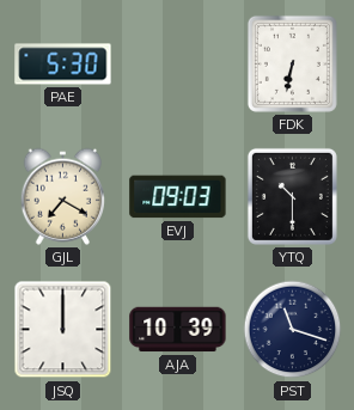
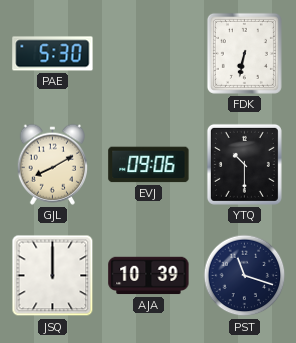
GJL: 7:20 -> 8:10
EVJ: 09:03 -> 09:06
